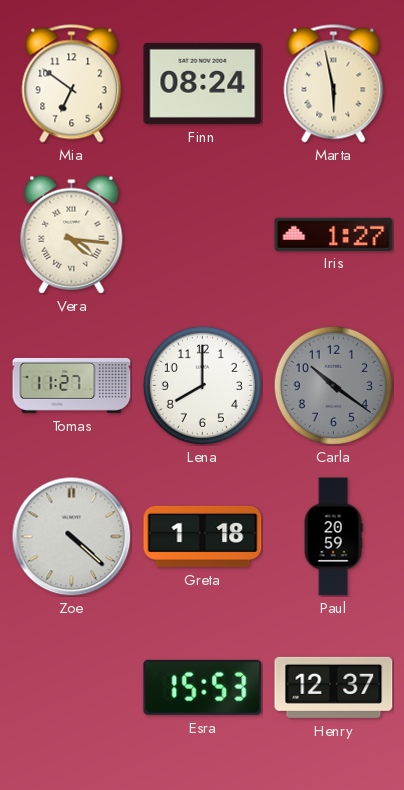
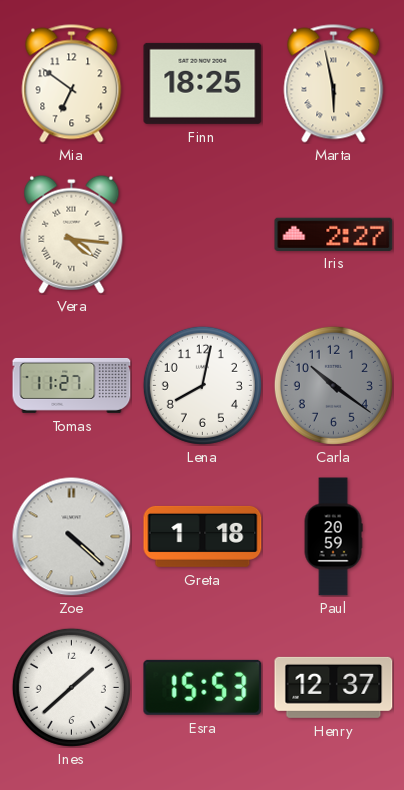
Finn: 08:24 -> 18:25
Iris: 1:27 -> 2:27
Lena: 8:00 -> 8:02
Ines: none -> 1:38
